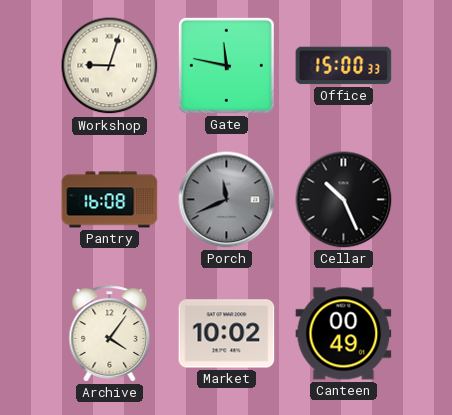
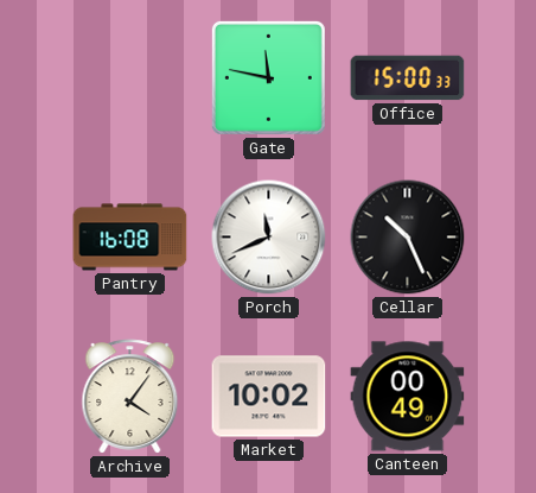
Workshop: 9:03 -> none
Porch dial: grey -> white
